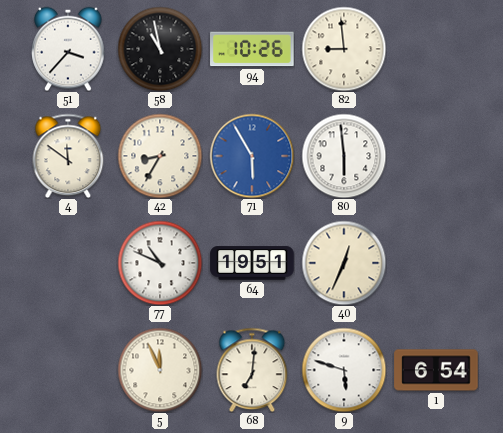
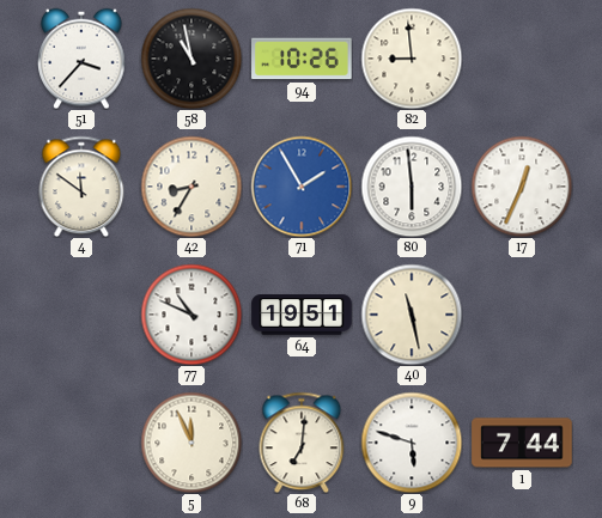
71: 5:55 -> 1:55
17: none -> 12:34
40: 12:34 -> 11:28
1: 6:54 -> 7:44
